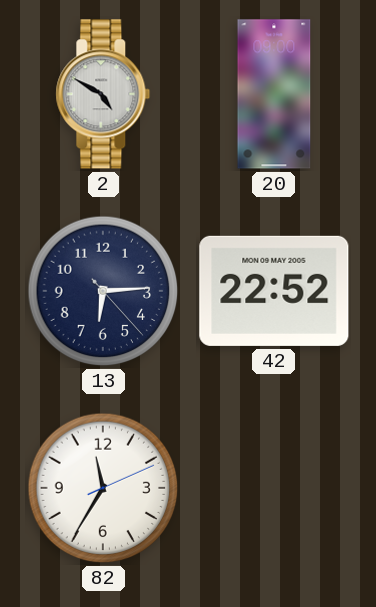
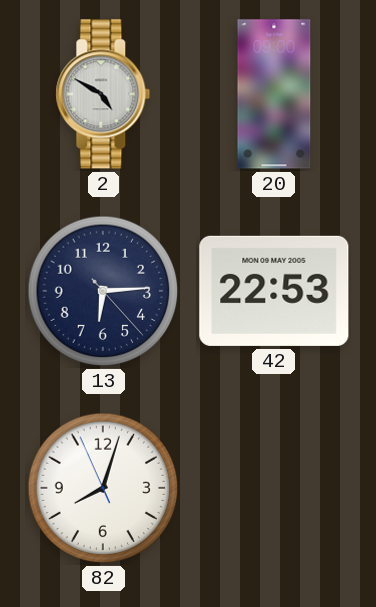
42: 22:52 -> 22:53
82: 11:35 -> 8:02
